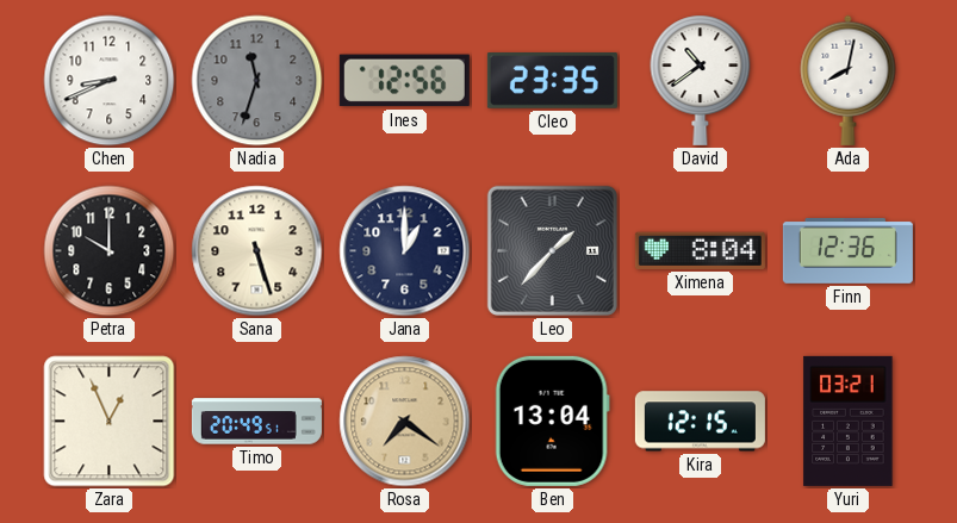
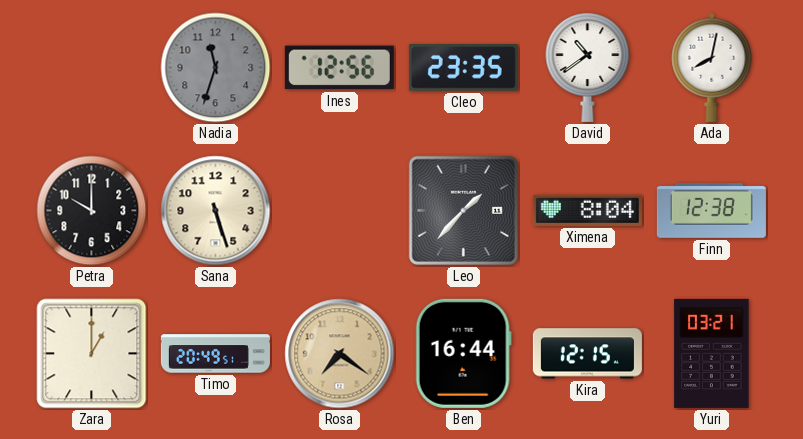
Chen: 8:41 -> none
Jana: 1:00 -> none
Finn: 12:36 -> 12:38
Zara: 12:56 -> 1:00
Ben: 13:04 -> 16:44
